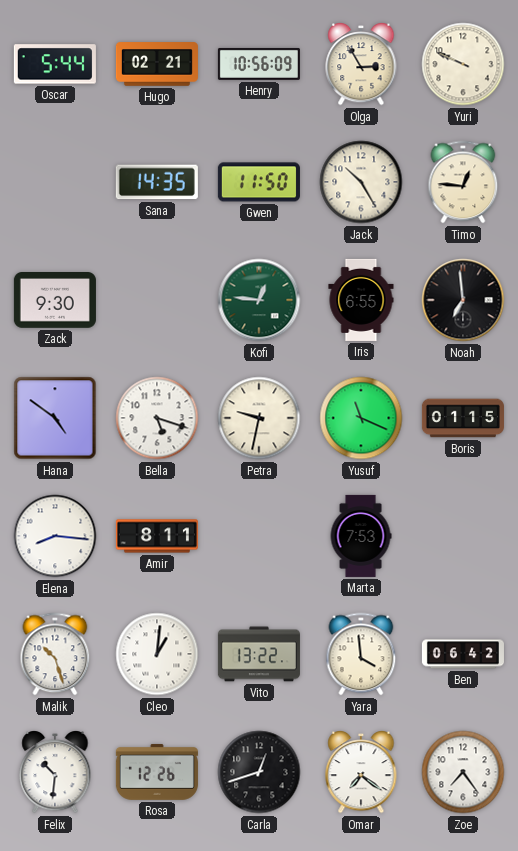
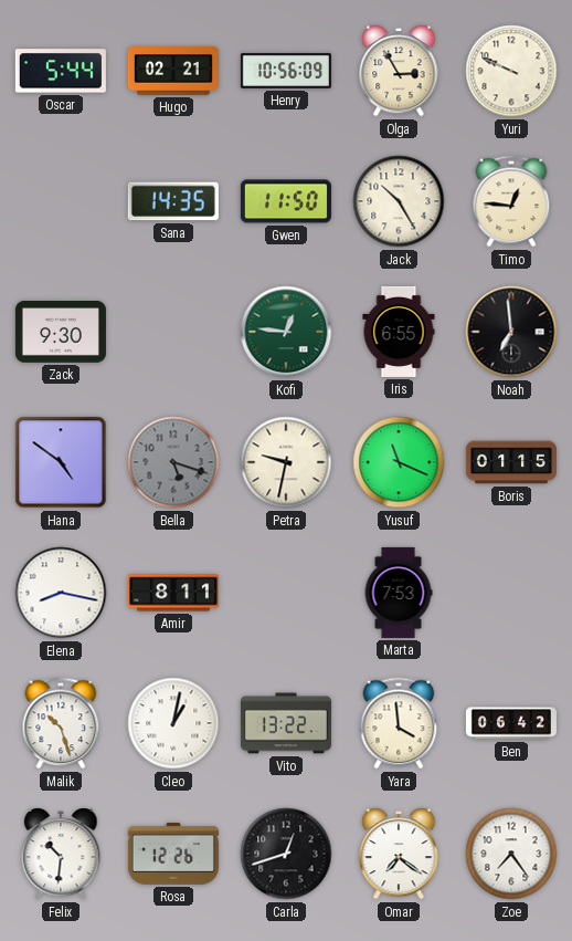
Bella dial: white -> grey
Elena: 8:16 -> 8:17
Cleo: 1:01 -> 1:02
